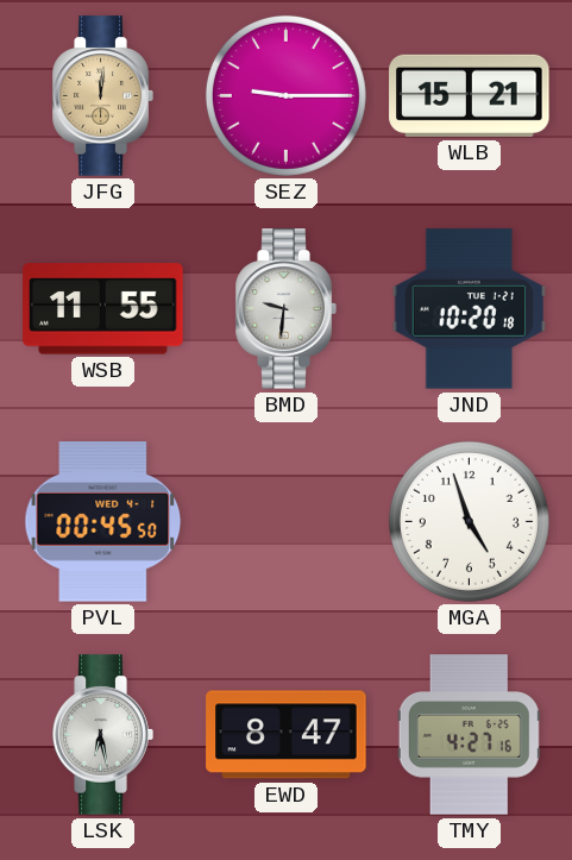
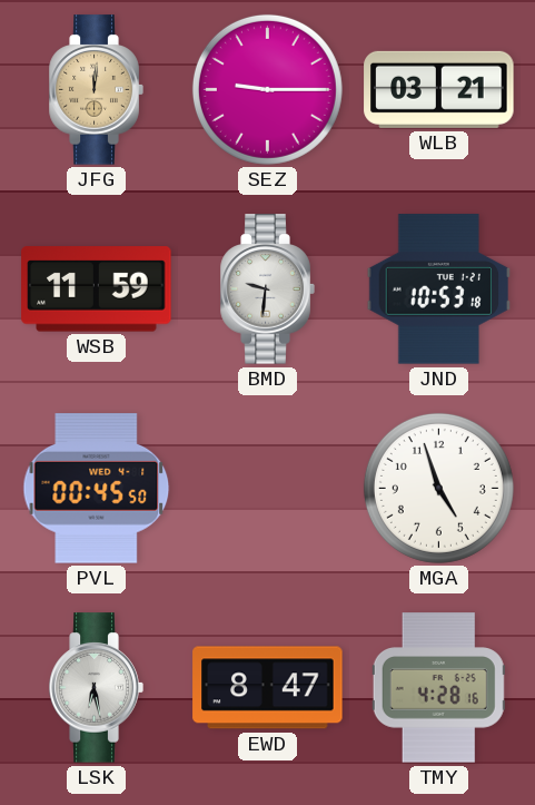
WLB: 15:21 -> 03:21
WSB: 11:55 -> 11:59
JND: 10:20 -> 10:53
TMY: 4:27 -> 4:28
